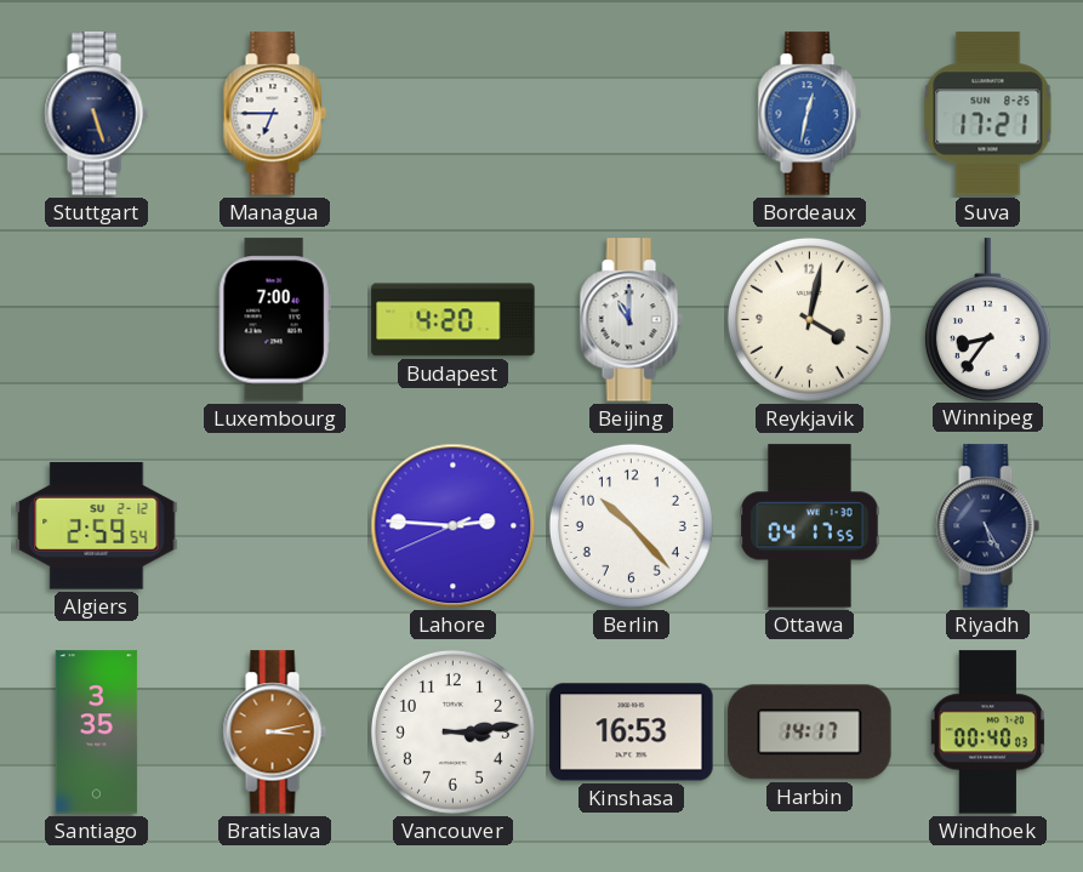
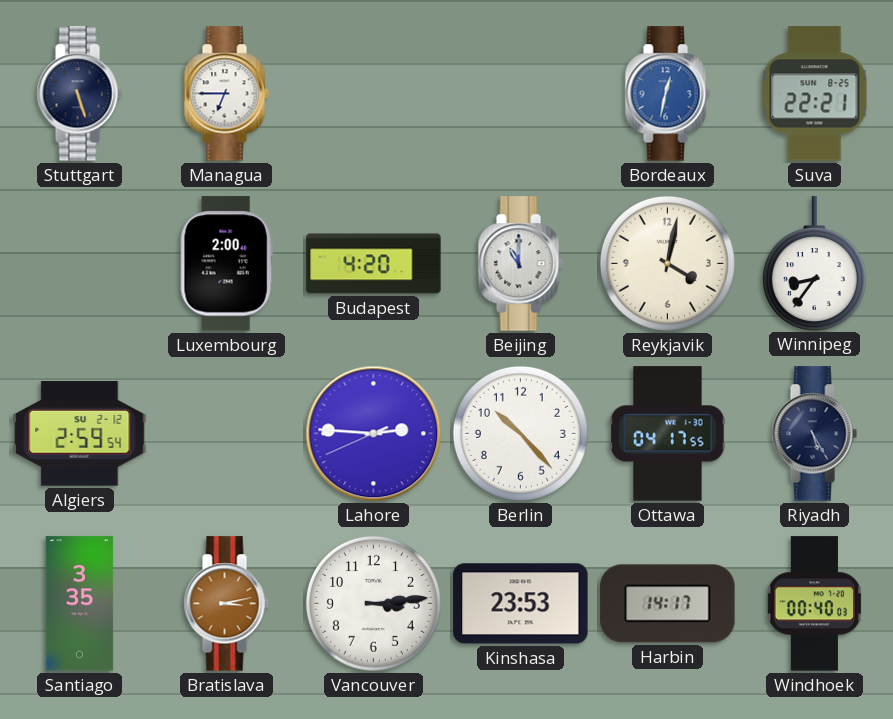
Suva: 17:21 -> 22:21
Luxembourg: 7:00 -> 2:00
Kinshasa: 16:53 -> 23:53
